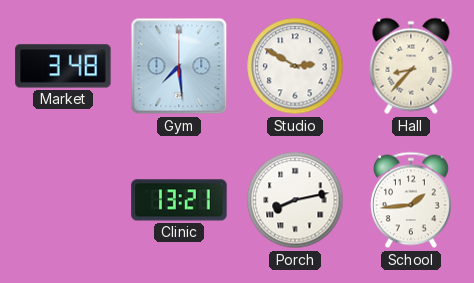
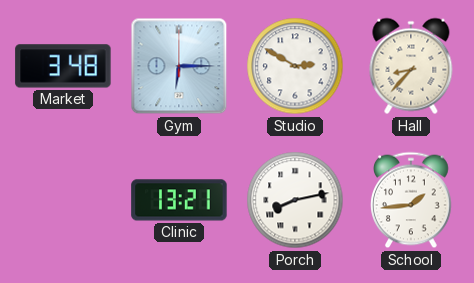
Gym: 7:29 -> 6:15
